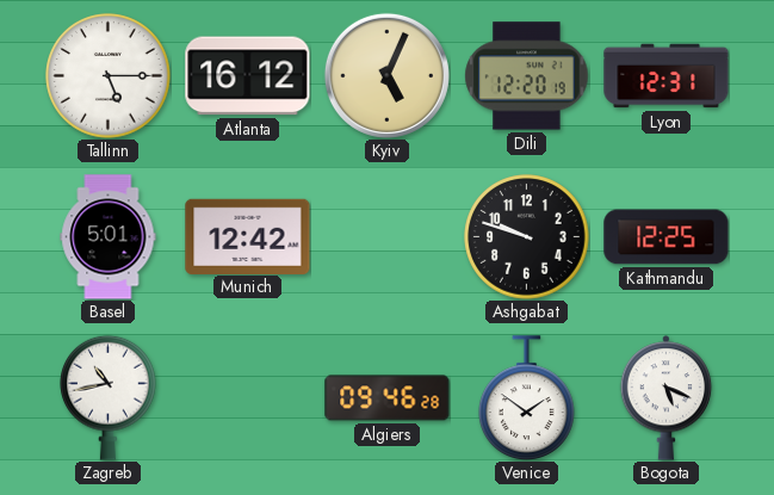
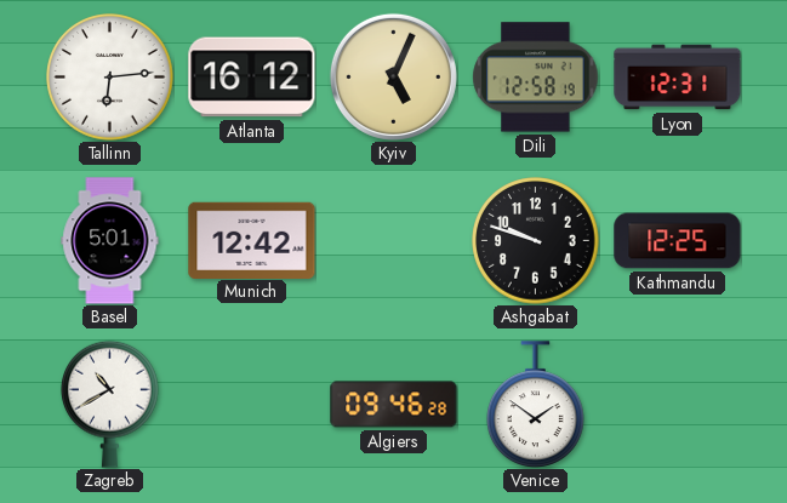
Tallinn: 5:15 -> 6:14
Dili: 12:20 -> 12:58
Zagreb: 10:43 -> 10:40
Bogota: 5:19 -> none
